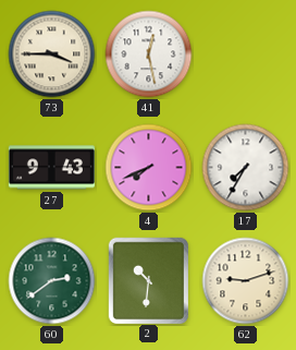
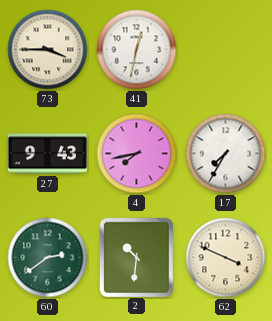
41: 12:28 -> 12:32
4: 7:41 -> 7:43
62: 9:12 -> 3:49
